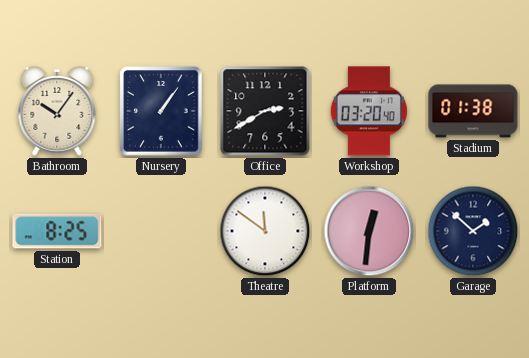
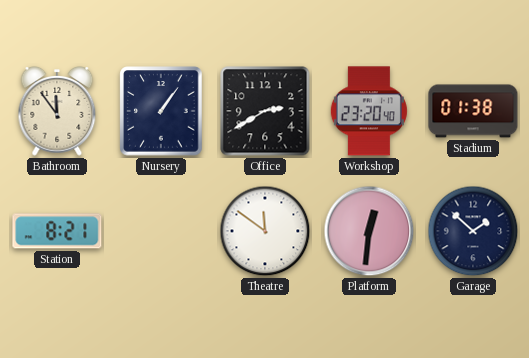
Bathroom: 10:06 -> 11:54
Workshop: 03:20 -> 23:20
Station: 8:25 -> 8:21
